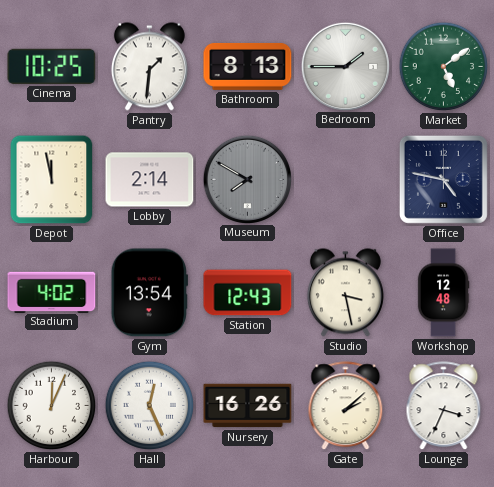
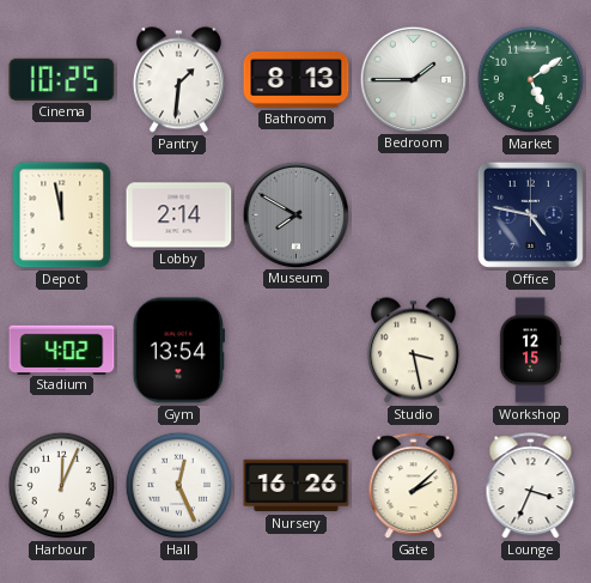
Station: 12:43 -> none
Workshop: 12:48 -> 12:15
